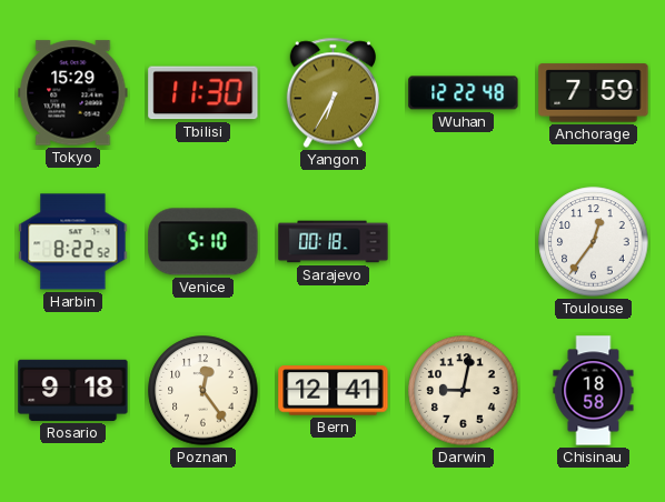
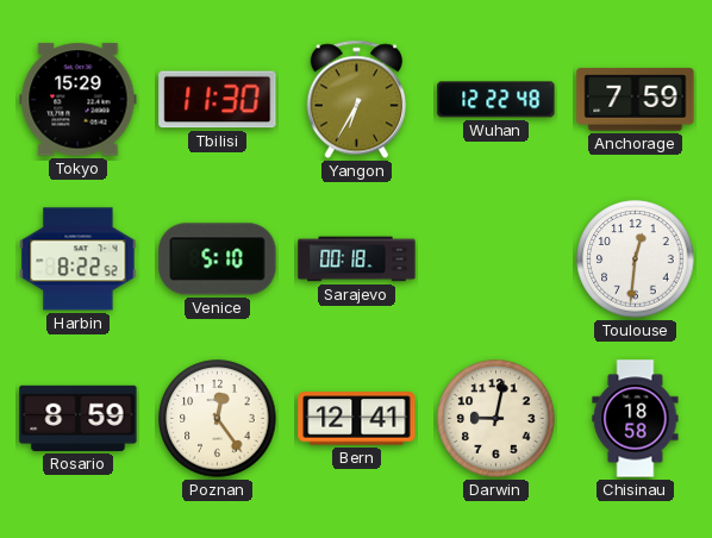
Toulouse: 12:36 -> 12:31
Rosario: 9:18 -> 8:59
